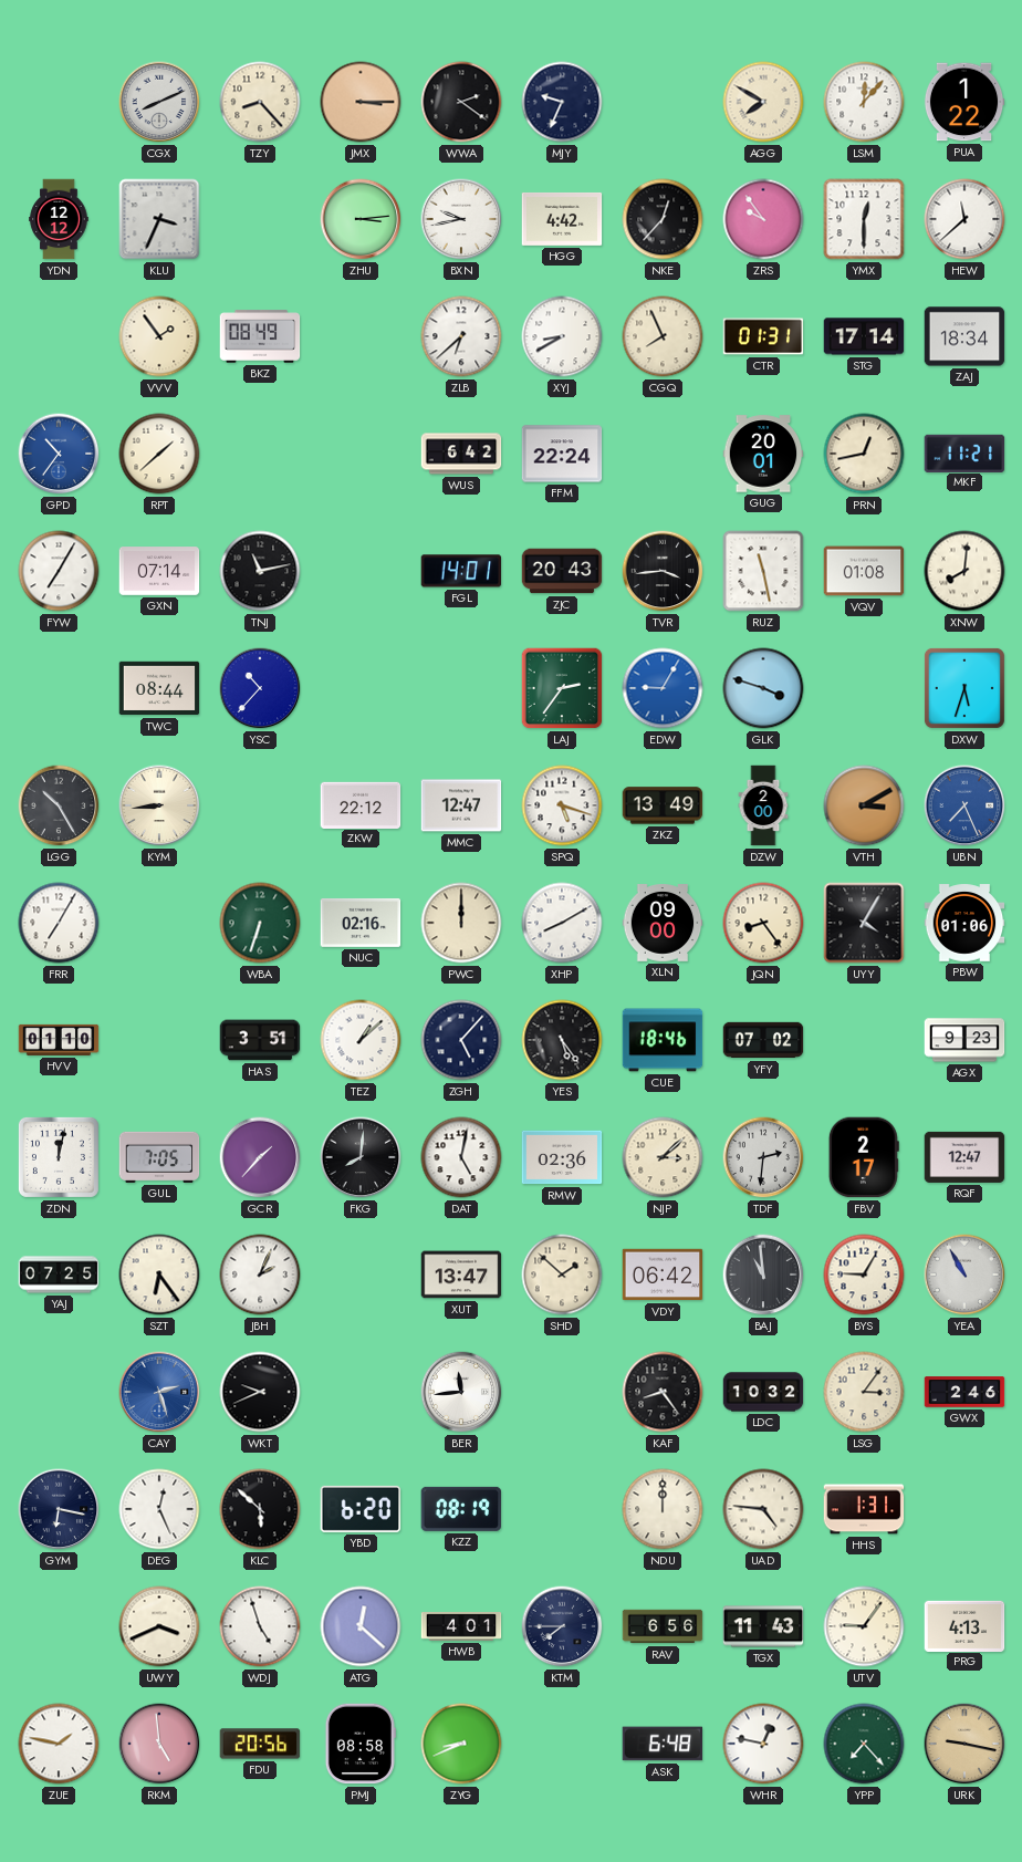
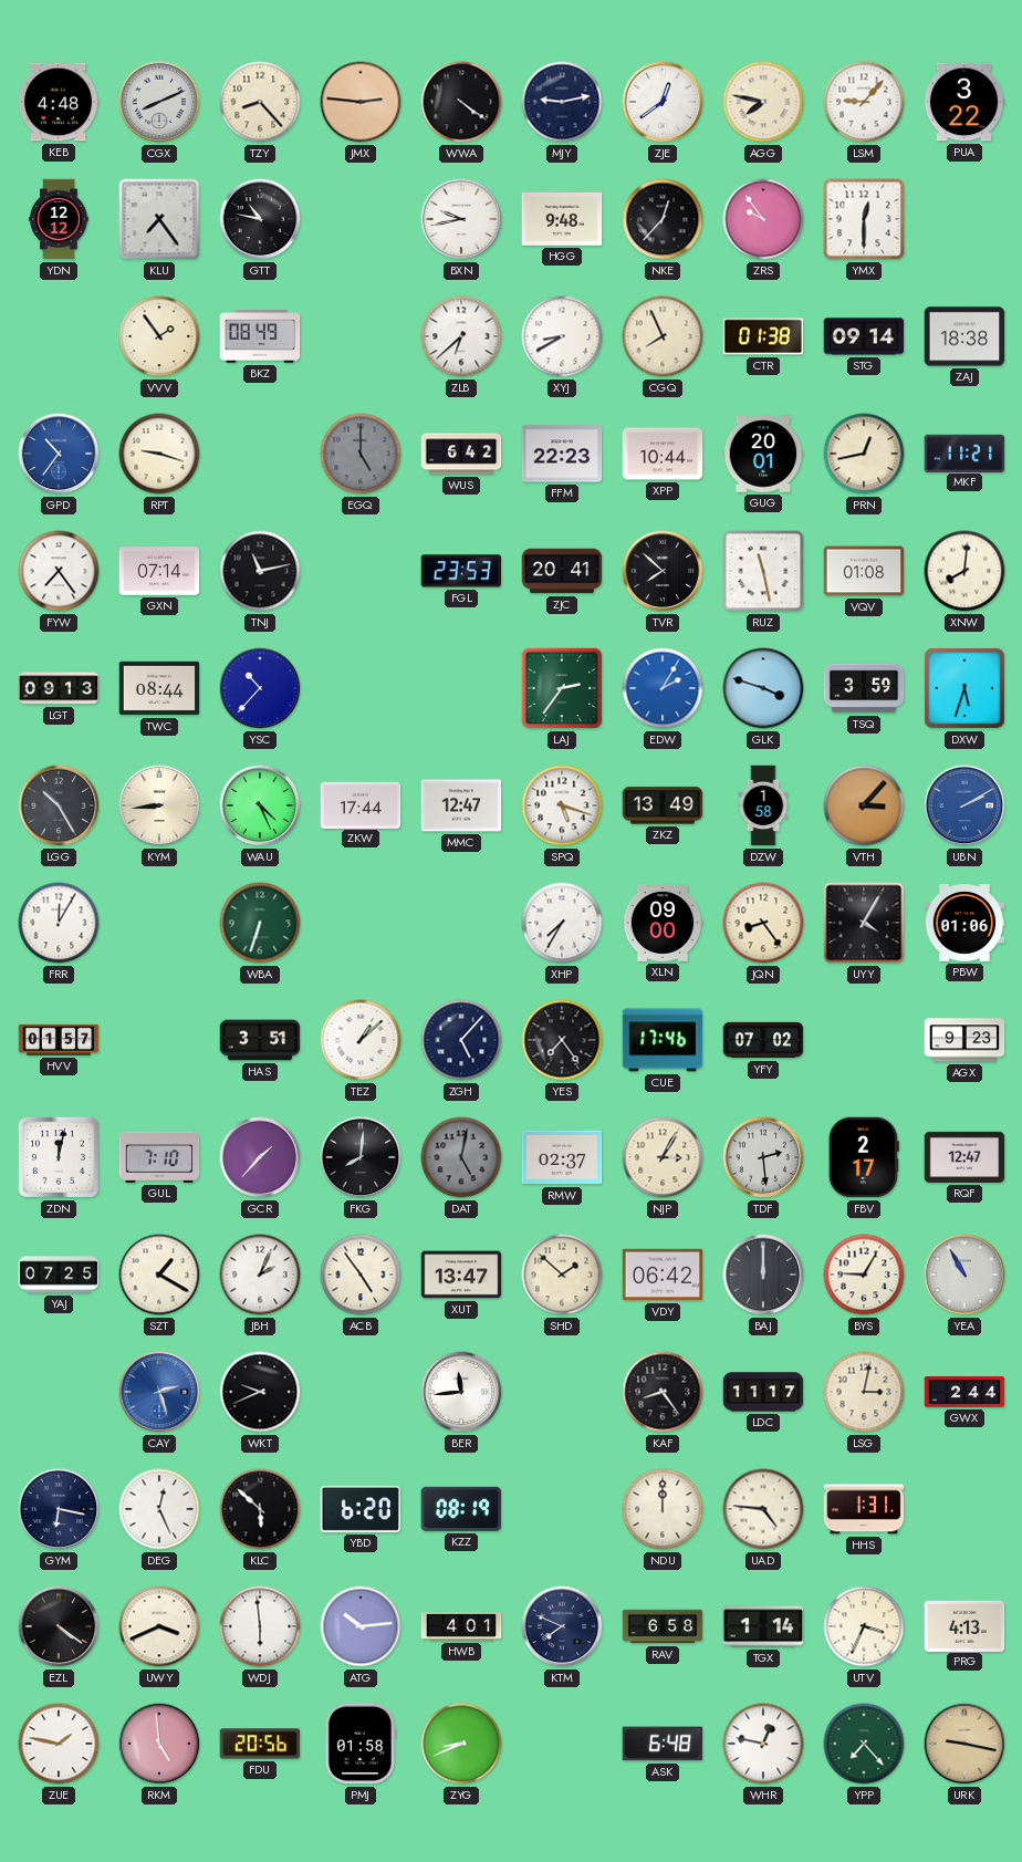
KEB: none -> 4:48
JMX: 3:15 -> 2:46
WWA: 2:21 -> 4:21
MJY: 9:34 -> 9:13
ZJE: none -> 12:39
AGG: 7:50 -> 7:47
LSM: 12:07 -> 9:07
PUA: 1:22 -> 3:22
KLU: 3:34 -> 7:24
GTT: none -> 10:47
ZHU: 3:14 -> none
HGG: 4:42 -> 9:48
HEW: 11:38 -> none
CTR: 01:31 -> 01:38
STG: 17:14 -> 09:14
ZAJ: 18:34 -> 18:38
RPT: 1:38 -> 9:18
EGQ: none -> 5:00
FFM: 22:24 -> 22:23
XPP: none -> 10:44
FYW: 7:05 -> 7:24
FGL: 14:01 -> 23:53
ZJC: 20:43 -> 20:41
TVR: 3:44 -> 7:52
LGT: none -> 09:13
EDW: 9:05 -> 2:05
TSQ: none -> 3:59
WAU: none -> 4:26
ZKW: 22:12 -> 17:44
DZW: 2:00 -> 1:58
VTH: 3:10 -> 3:07
UBN: 7:26 -> 2:10
FRR: 7:05 -> 12:05
NUC: 02:16 -> none
PWC: 12:00 -> none
XHP: 8:10 -> 7:35
HVV: 01:10 -> 01:57
YES: 5:24 -> 7:24
CUE: 18:46 -> 17:46
GUL: 7:05 -> 7:10
DAT dial: white -> grey
RMW: 02:36 -> 02:37
NJP: 3:08 -> 3:05
TDF: 2:31 -> 2:29
SZT: 6:24 -> 1:20
ACB: none -> 4:54
BAJ: 10:59 -> 12:00
LDC: 10:32 -> 11:17
LSG: 3:06 -> 3:02
GWX: 2:46 -> 2:44
EZL: none -> 4:21
WDJ: 4:57 -> 5:59
ATG: 12:22 -> 10:14
KTM: 7:45 -> 7:49
RAV: 6:56 -> 6:58
TGX: 11:43 -> 1:14
UTV: 9:06 -> 3:34
PMJ: 08:58 -> 01:58
